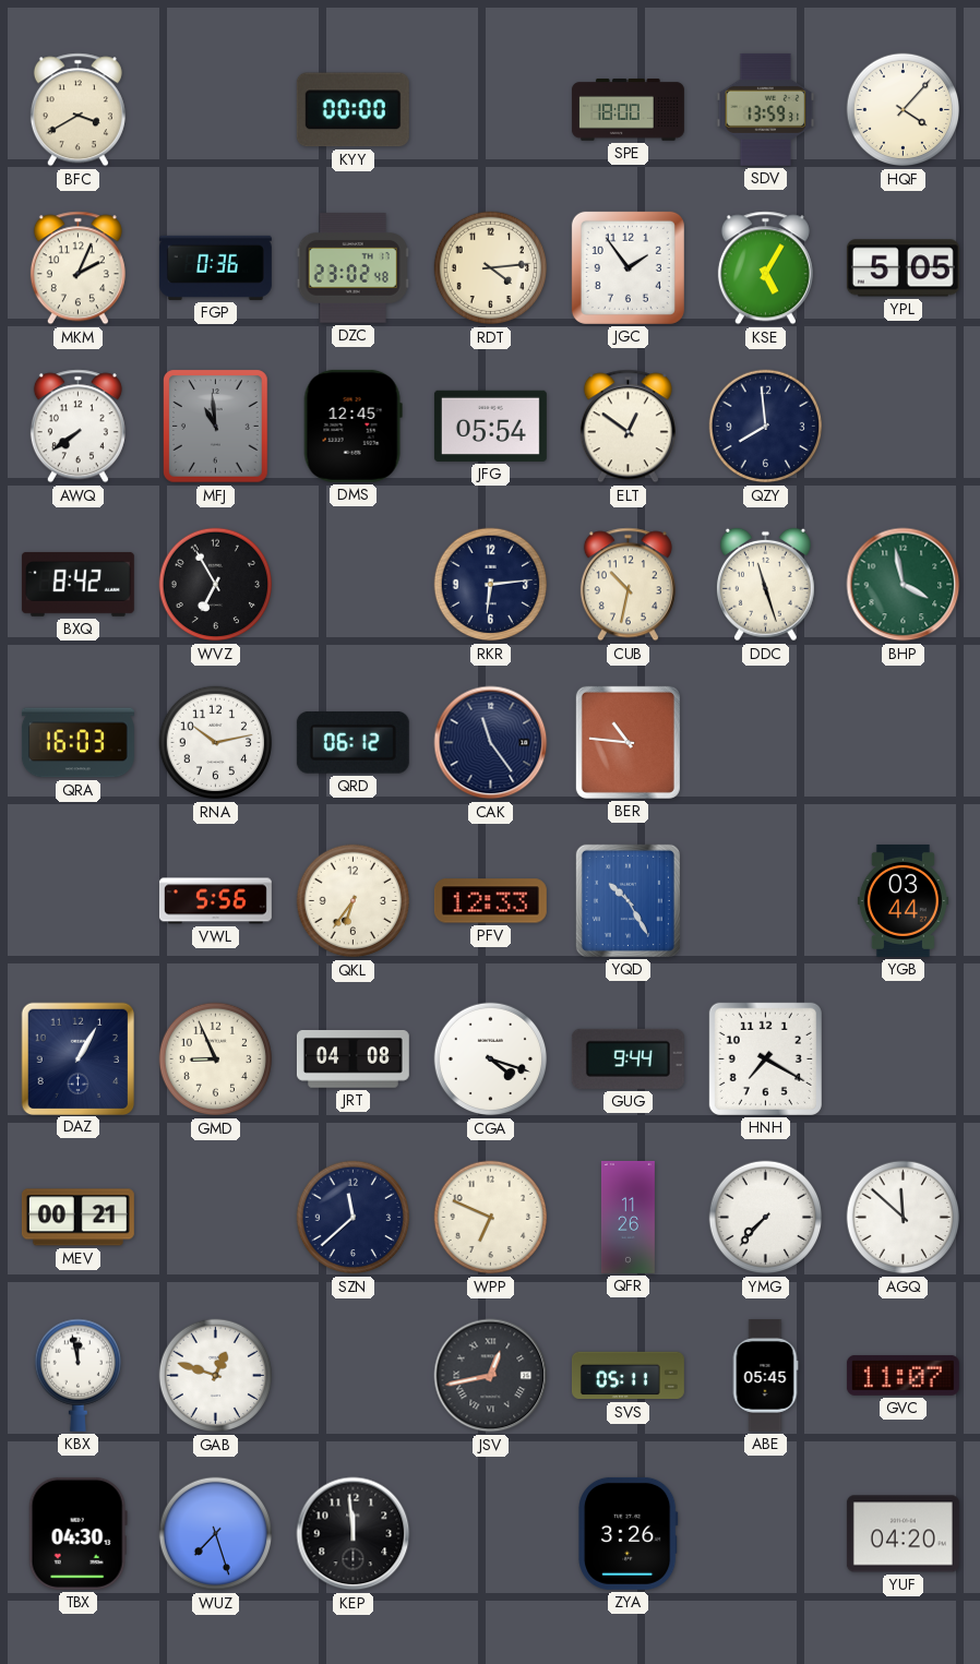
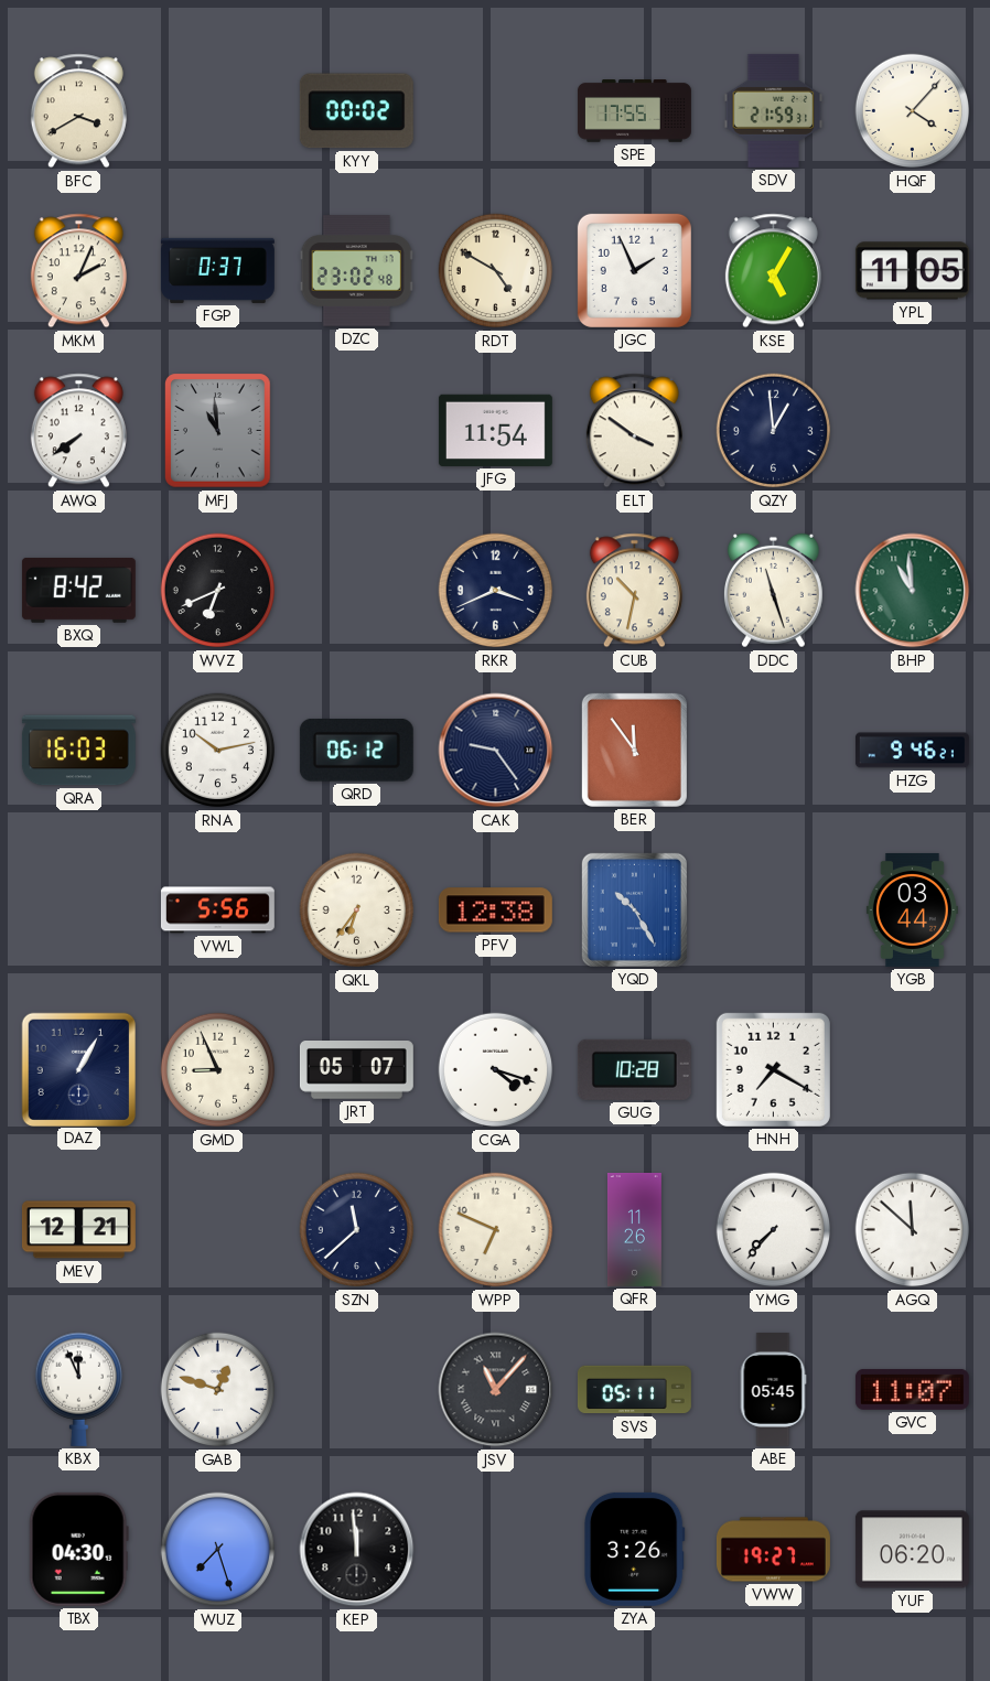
KYY: 00:00 -> 00:02
SPE: 18:00 -> 17:55
SDV: 13:59 -> 21:59
FGP: 0:36 -> 0:37
RDT: 4:14 -> 4:50
JGC: 1:54 -> 1:56
YPL: 5:05 -> 11:05
DMS: 12:45 -> none
JFG: 05:54 -> 11:54
ELT: 12:51 -> 3:51
QZY: 7:59 -> 12:59
WVZ: 6:55 -> 6:41
RKR: 6:14 -> 3:41
BHP: 3:58 -> 10:59
CAK: 11:24 -> 9:24
BER: 10:46 -> 11:54
HZG: none -> 9:46
PFV: 12:33 -> 12:38
JRT: 04:08 -> 05:07
GUG: 9:44 -> 10:28
MEV: 00:21 -> 12:21
KBX: 11:58 -> 11:56
JSV: 12:43 -> 11:07
VWW: none -> 19:27
YUF: 04:20 -> 06:20
